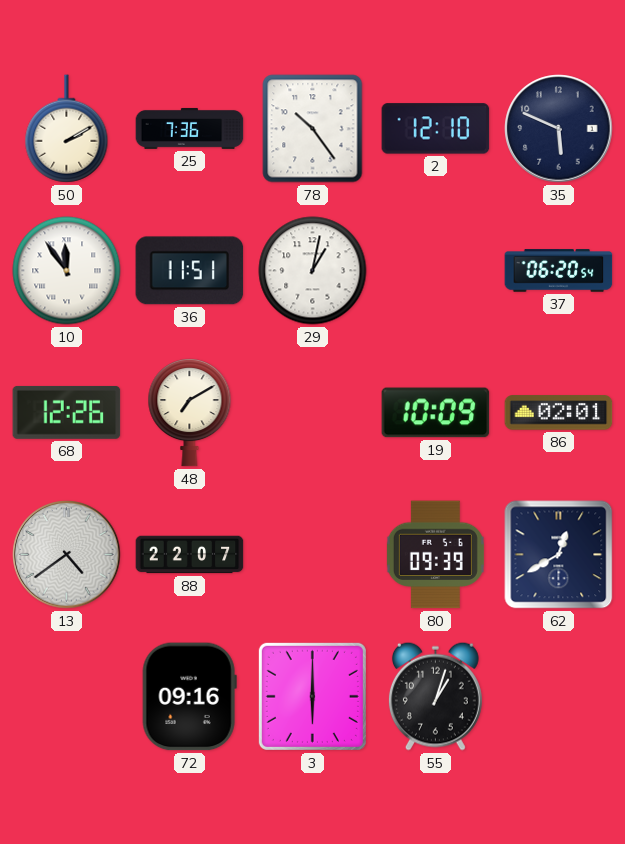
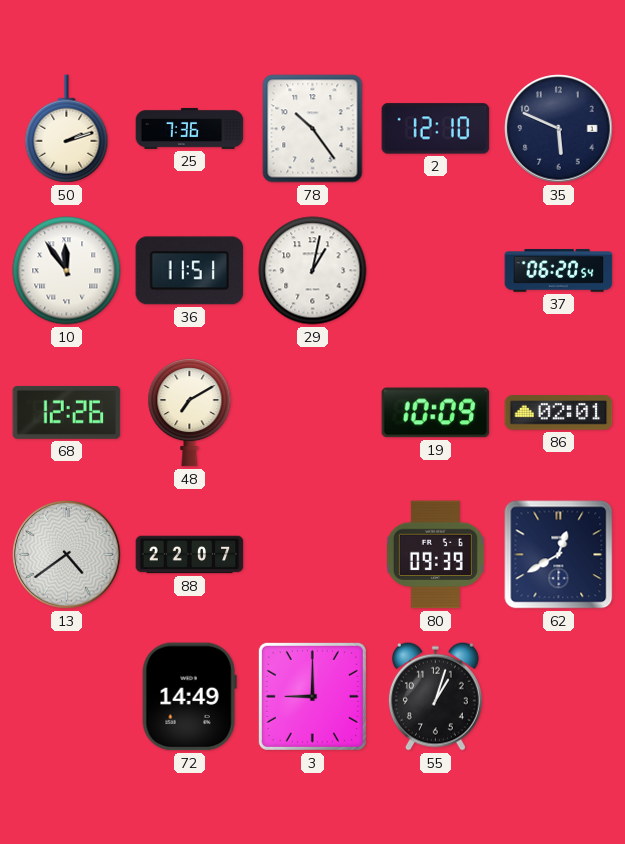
50: 2:10 -> 2:12
72: 09:16 -> 14:49
3: 6:00 -> 9:00
